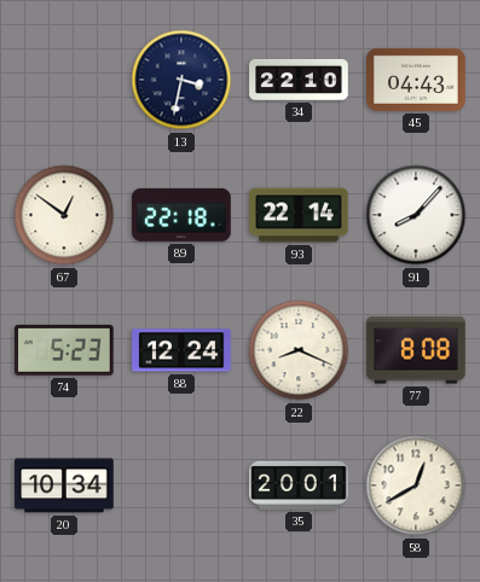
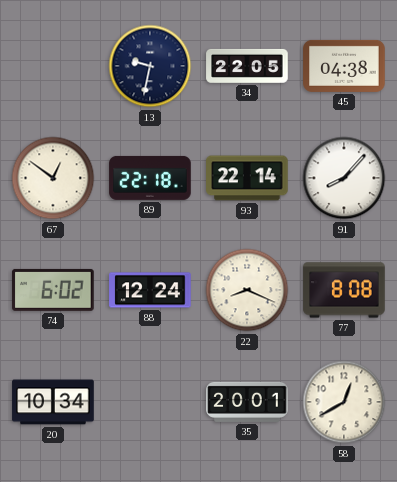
13: 3:32 -> 9:32
34: 22:10 -> 22:05
45: 04:43 -> 04:38
74: 5:23 -> 6:02
